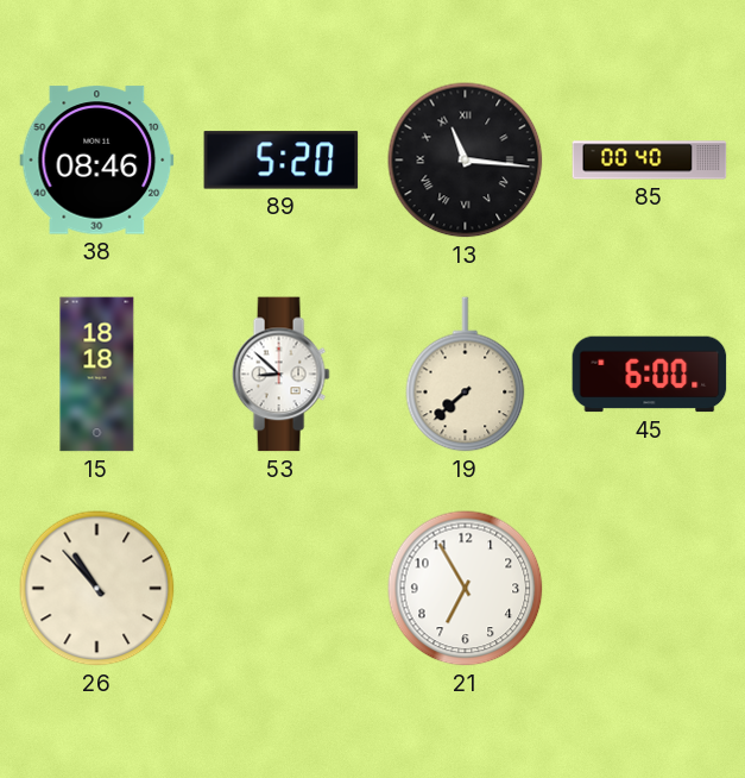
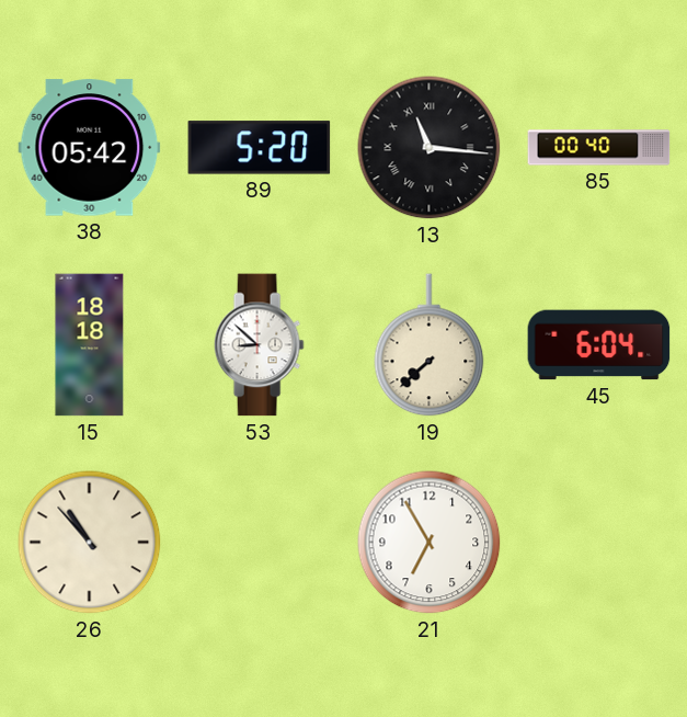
38: 08:46 -> 05:42
45: 6:00 -> 6:04
